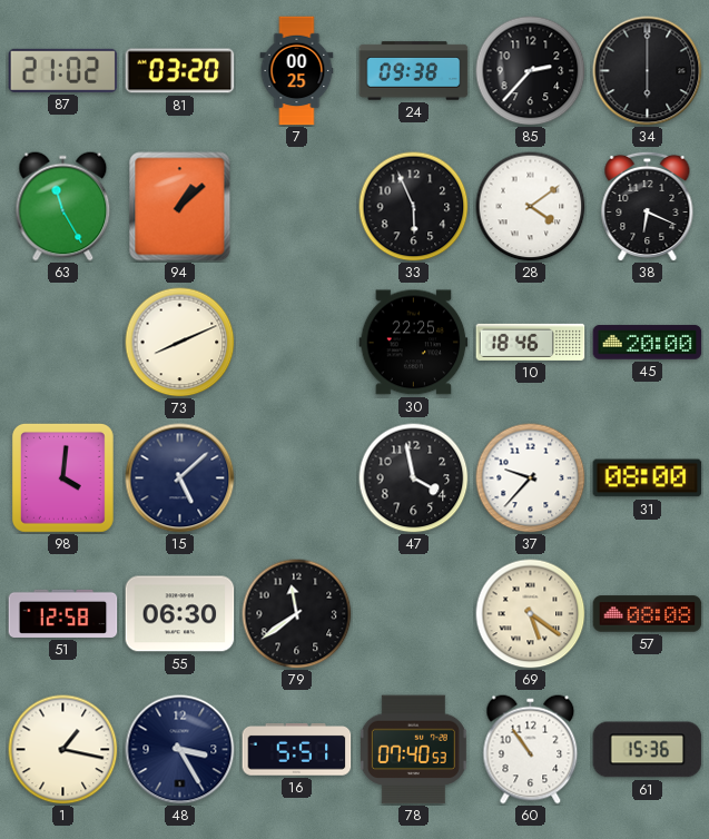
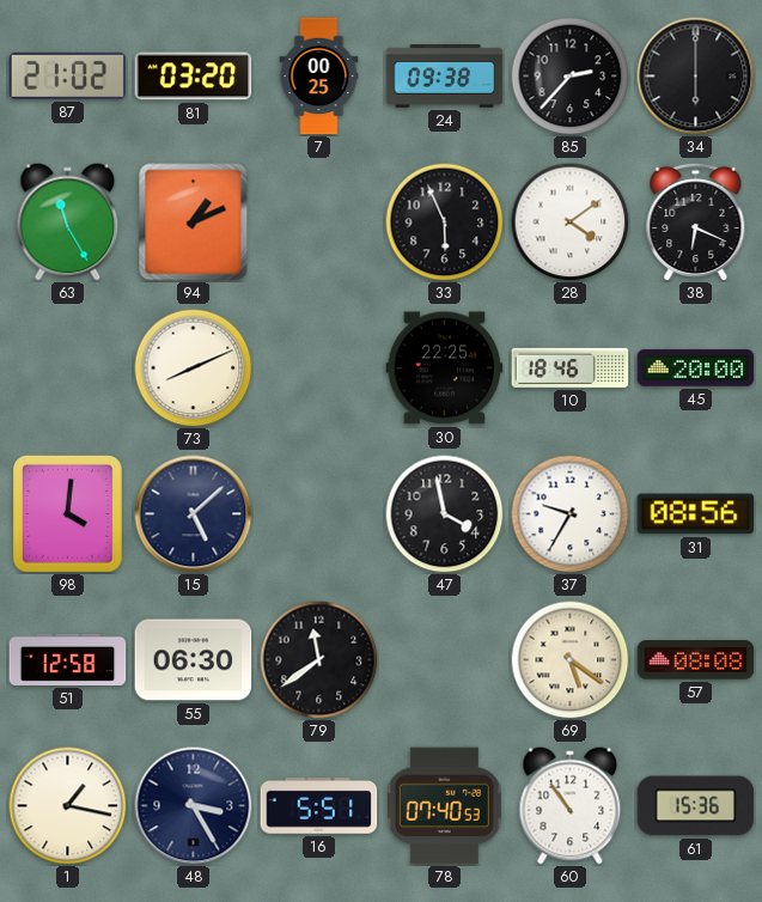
94: 1:08 -> 1:11
37: 9:37 -> 9:35
31: 08:00 -> 08:56
